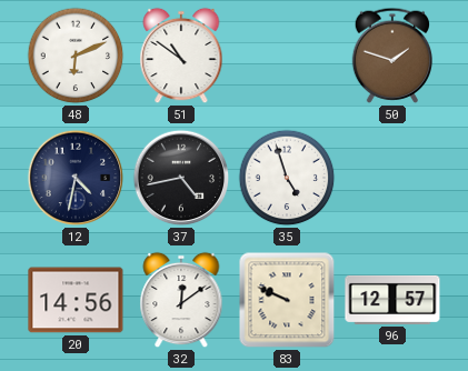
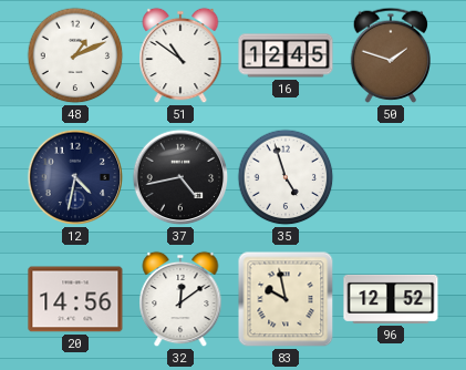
48: 6:11 -> 1:11
16: none -> 12:45
83: 9:49 -> 9:58
96: 12:57 -> 12:52
